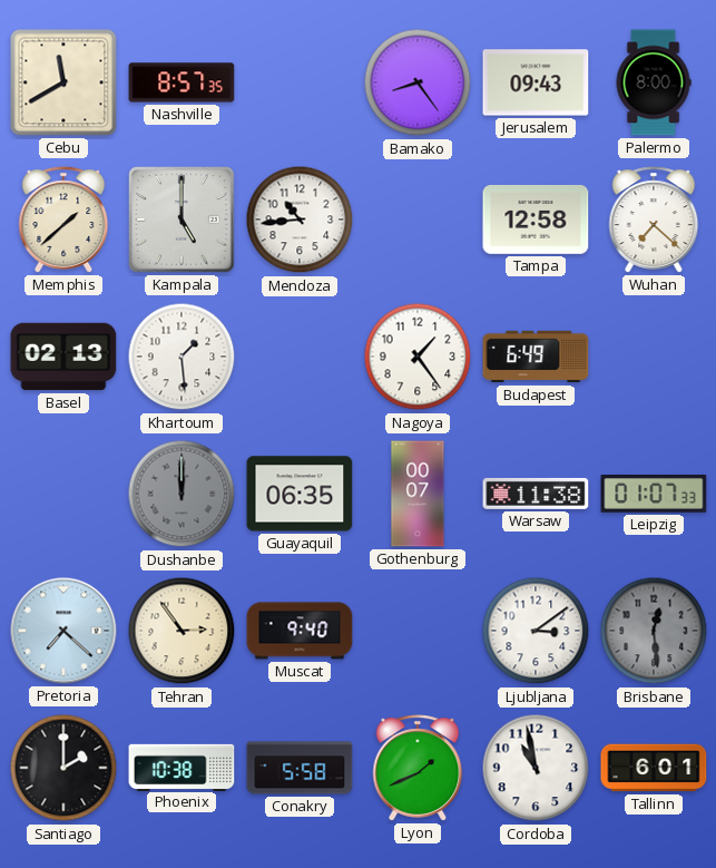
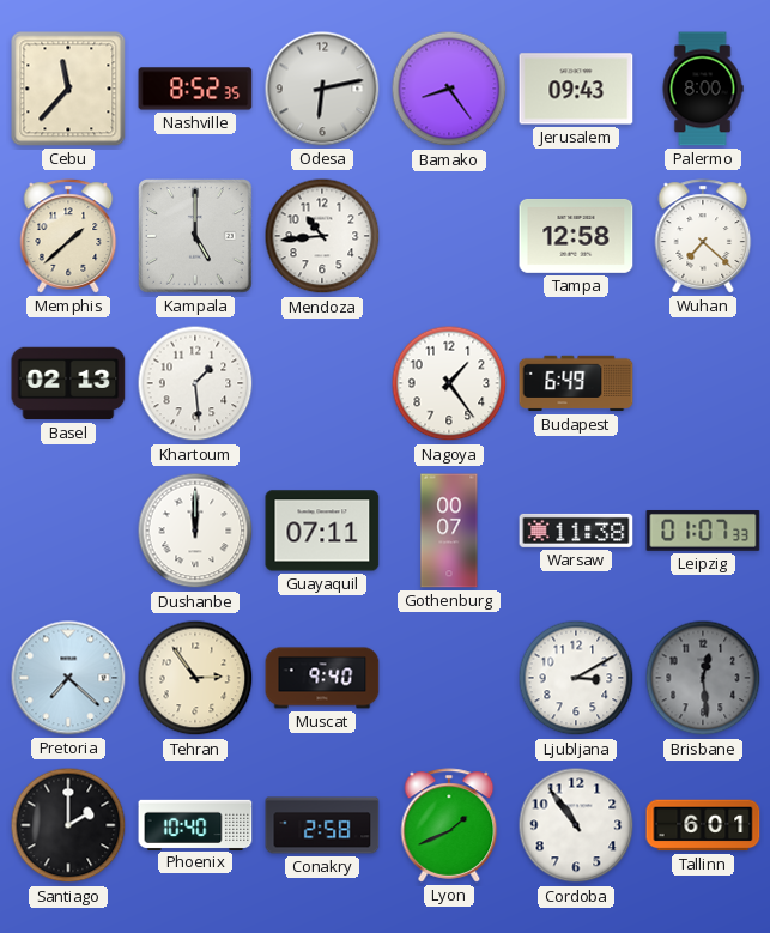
Cebu: 11:40 -> 11:37
Nashville: 8:57 -> 8:52
Odesa: none -> 6:13
Dushanbe dial: grey -> white
Guayaquil: 06:35 -> 07:11
Ljubljana: 3:09 -> 3:10
Phoenix: 10:38 -> 10:40
Conakry: 5:58 -> 2:58
Cordoba: 10:58 -> 10:54
